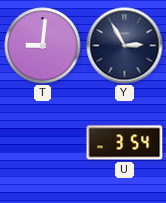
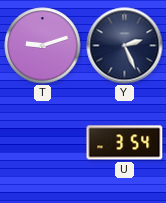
T: 9:01 -> 9:12
Y: 2:55 -> 2:26
